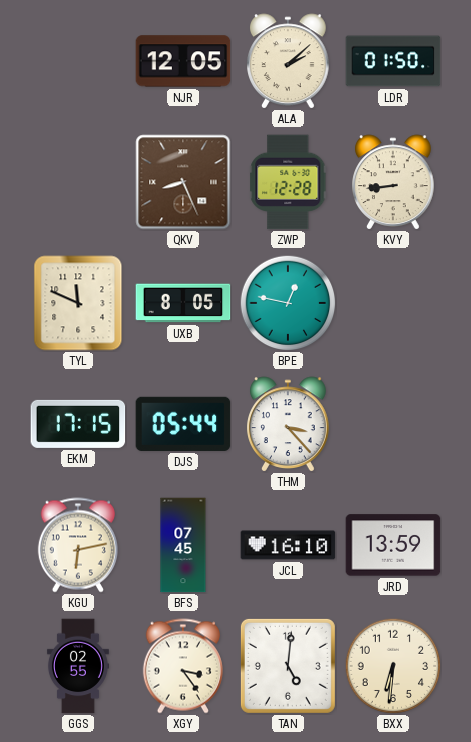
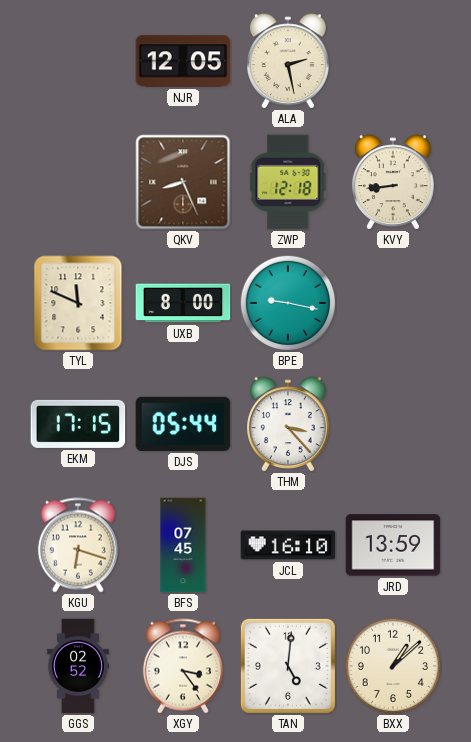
ALA: 2:08 -> 2:28
LDR: 01:50 -> none
ZWP: 12:28 -> 12:18
UXB: 8:05 -> 8:00
BPE: 12:47 -> 9:17
KGU: 6:13 -> 6:18
GGS: 02:55 -> 02:52
BXX: 6:31 -> 1:08
